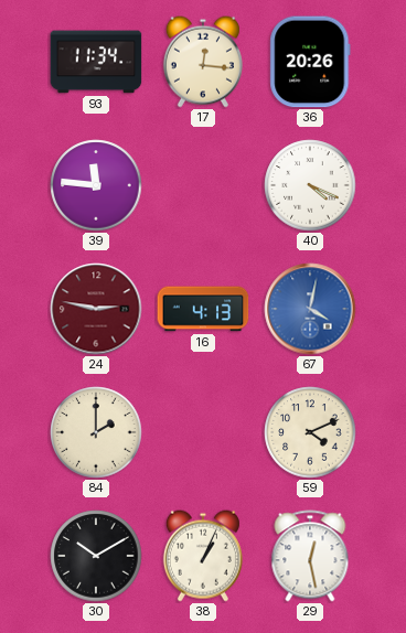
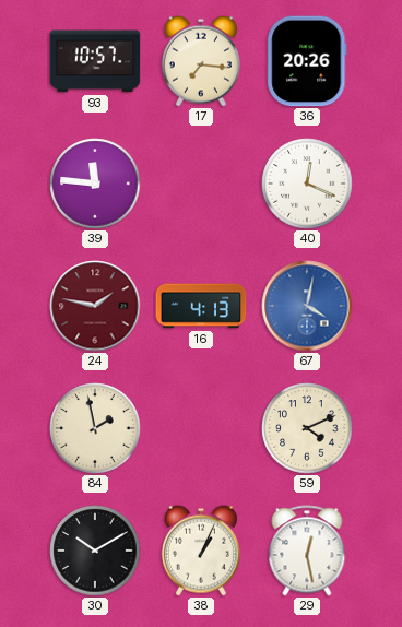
93: 11:34 -> 10:57
17: 12:16 -> 7:16
40: 4:19 -> 12:19
24: 2:47 -> 1:47
84: 2:00 -> 1:58
